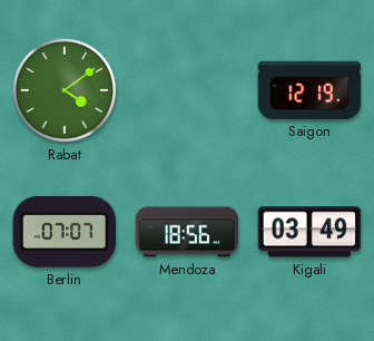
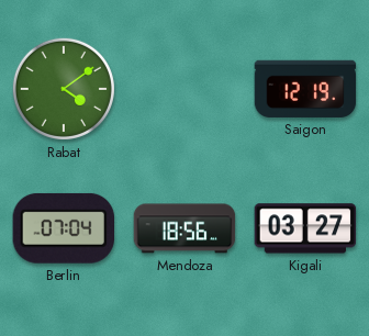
Berlin: 07:07 -> 07:04
Kigali: 03:49 -> 03:27
